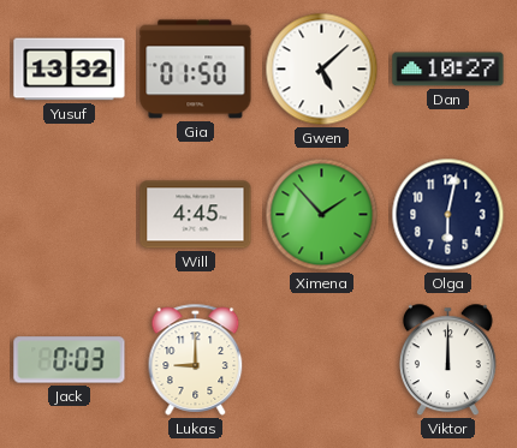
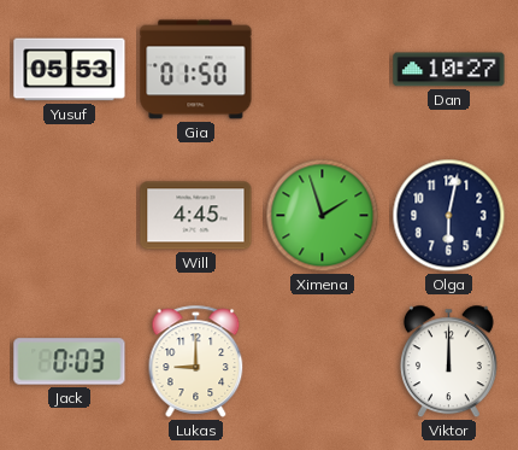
Yusuf: 13:32 -> 05:53
Gwen: 5:08 -> none
Ximena: 1:53 -> 1:57
